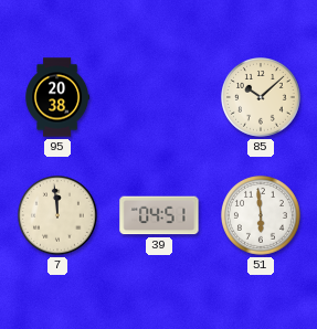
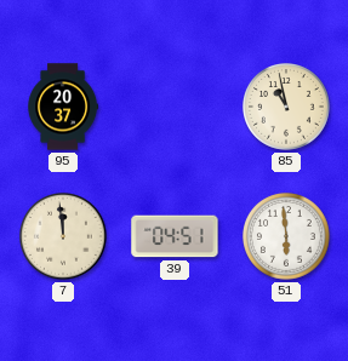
95: 20:38 -> 20:37
85: 10:08 -> 10:58
